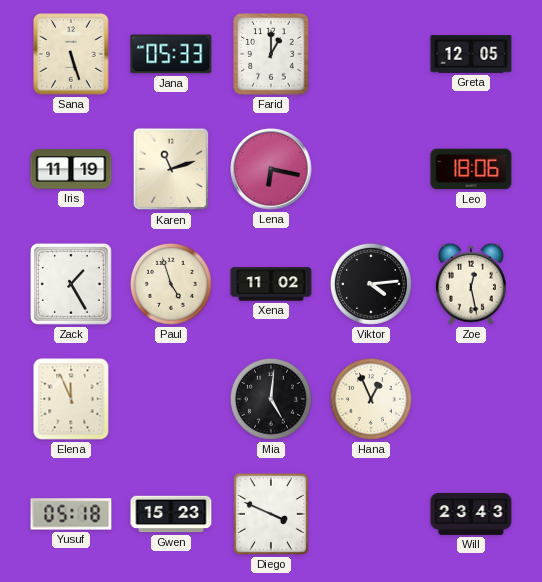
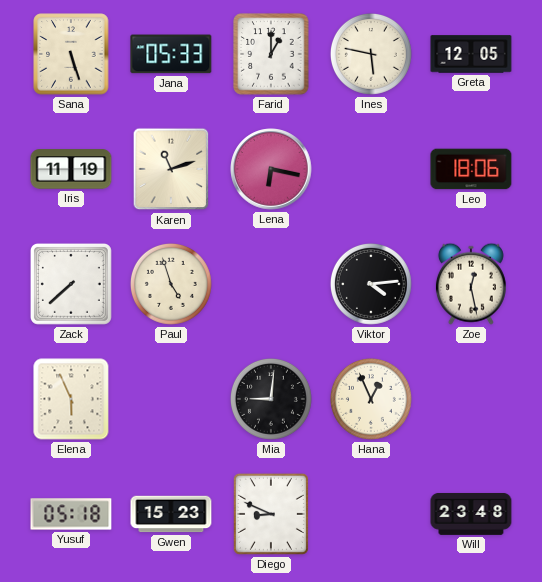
Ines: none -> 5:47
Zack: 1:25 -> 7:38
Xena: 11:02 -> none
Elena: 11:56 -> 5:56
Mia: 5:01 -> 9:01
Diego: 3:49 -> 8:49
Will: 23:43 -> 23:48
